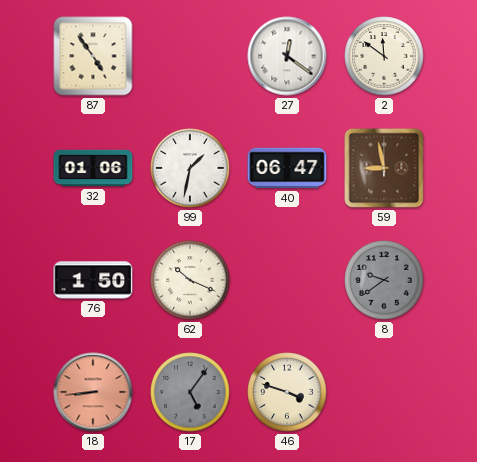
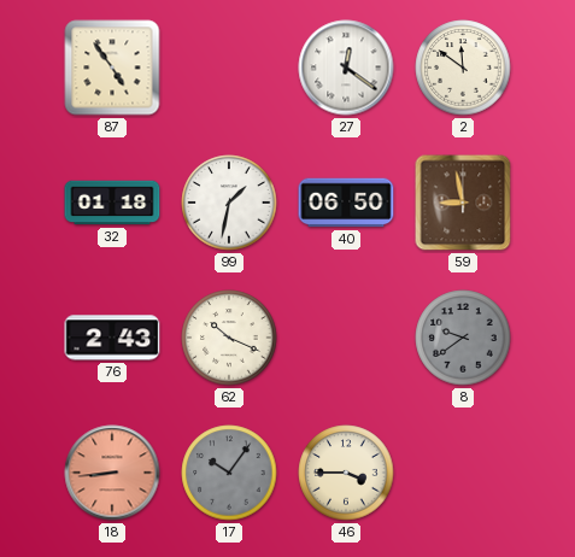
32: 01:06 -> 01:18
40: 06:47 -> 06:50
76: 1:50 -> 2:43
17: 5:06 -> 10:06
46: 3:48 -> 3:45
